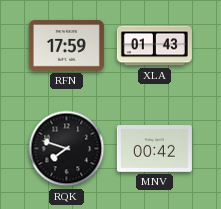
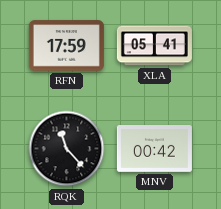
XLA: 01:43 -> 05:41
RQK: 7:48 -> 11:23
